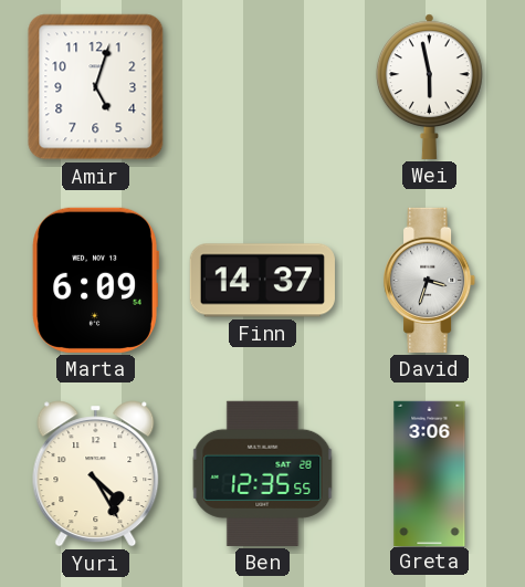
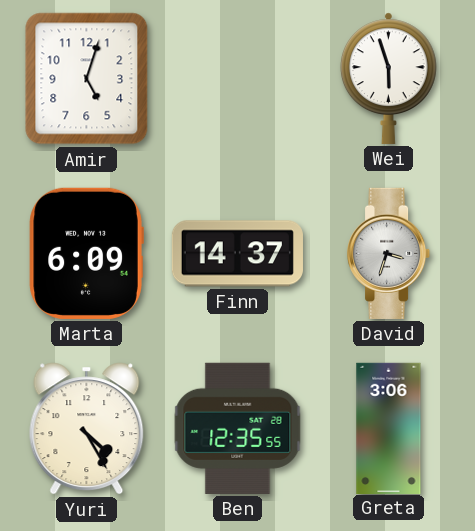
Wei: 5:58 -> 5:57
